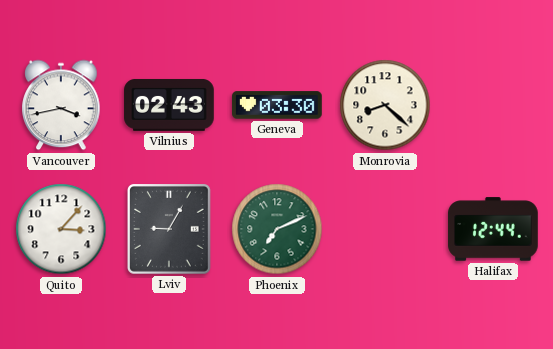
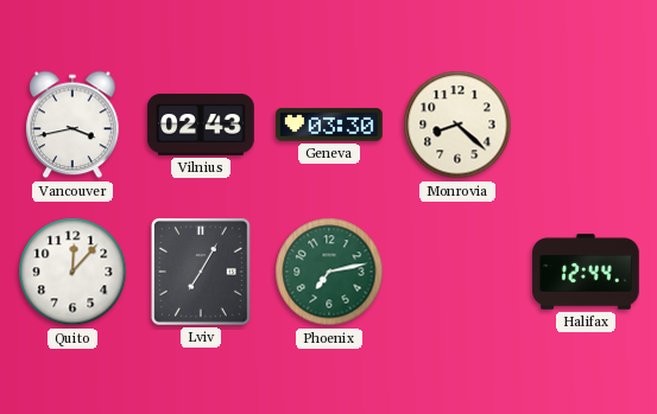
Quito: 3:07 -> 12:07
Lviv: 9:05 -> 7:05
Phoenix: 7:11 -> 7:13
